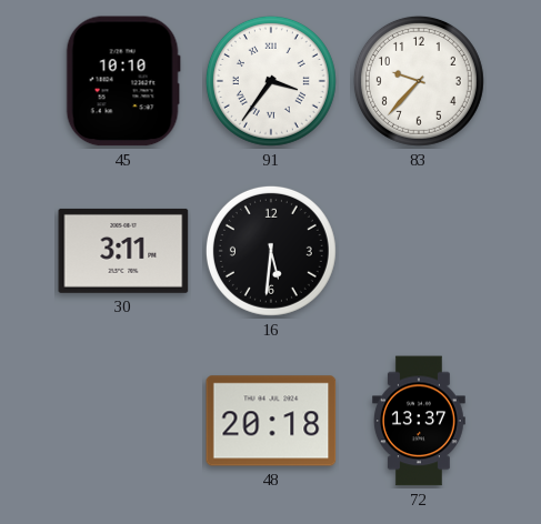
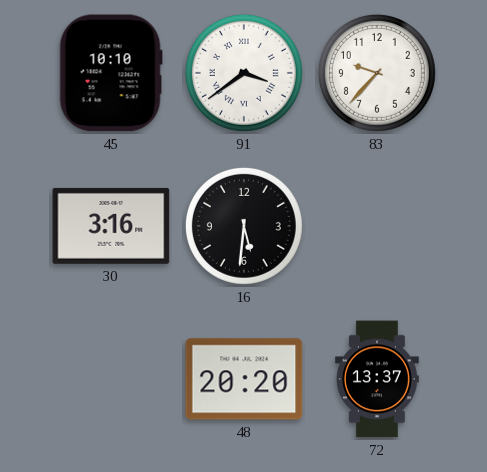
91: 3:36 -> 3:39
30: 3:11 -> 3:16
48: 20:18 -> 20:20
